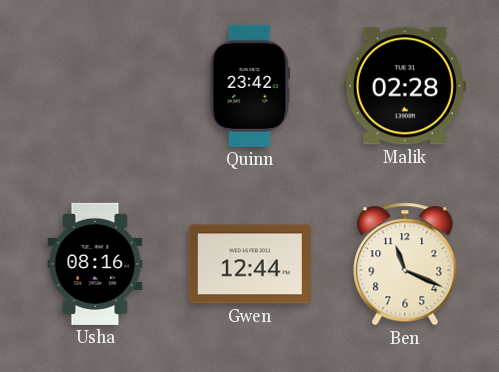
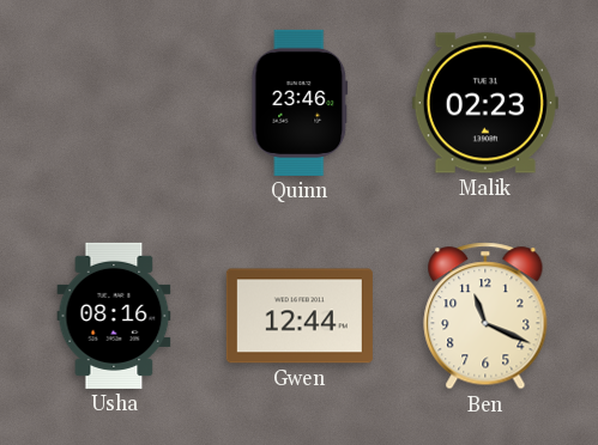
Quinn: 23:42 -> 23:46
Malik: 02:28 -> 02:23
